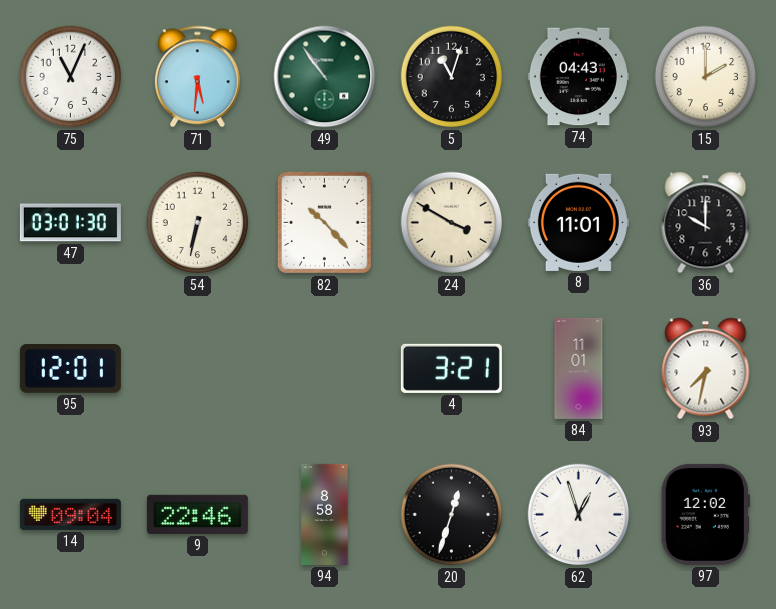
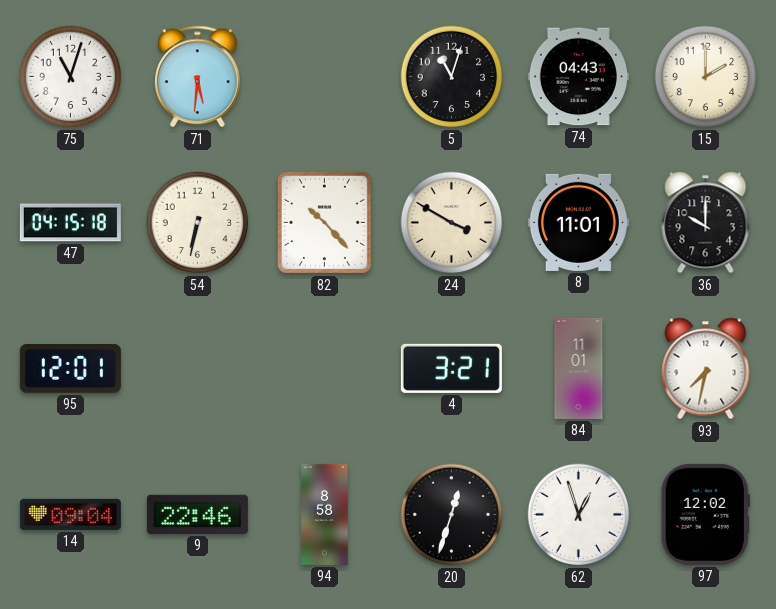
75: 11:04 -> 11:03
49: 10:54 -> none
47: 03:01 -> 04:15
